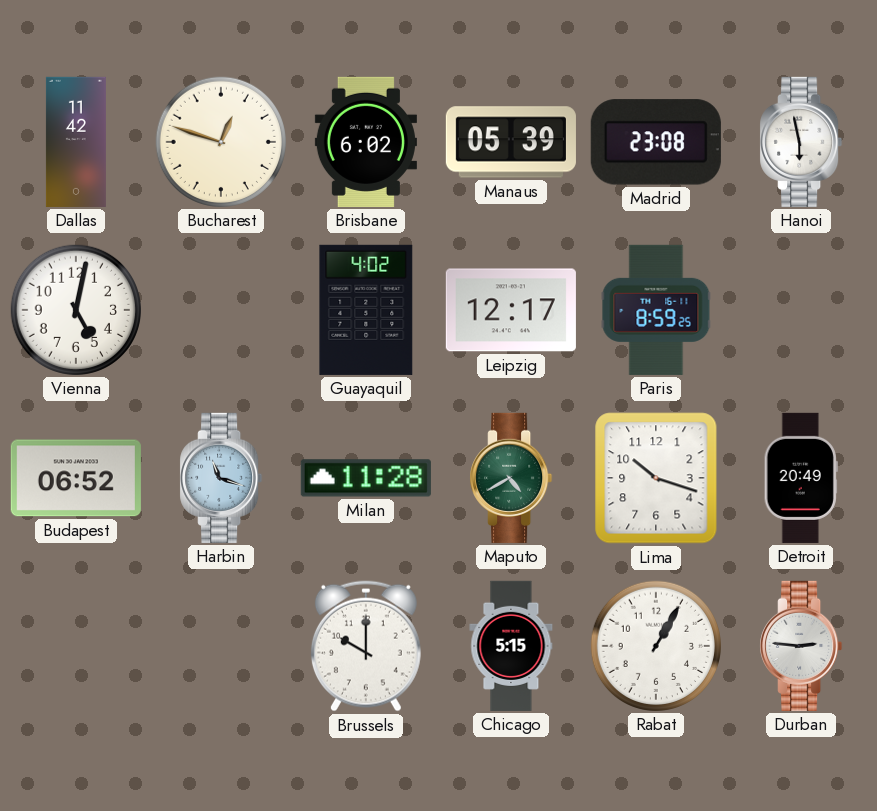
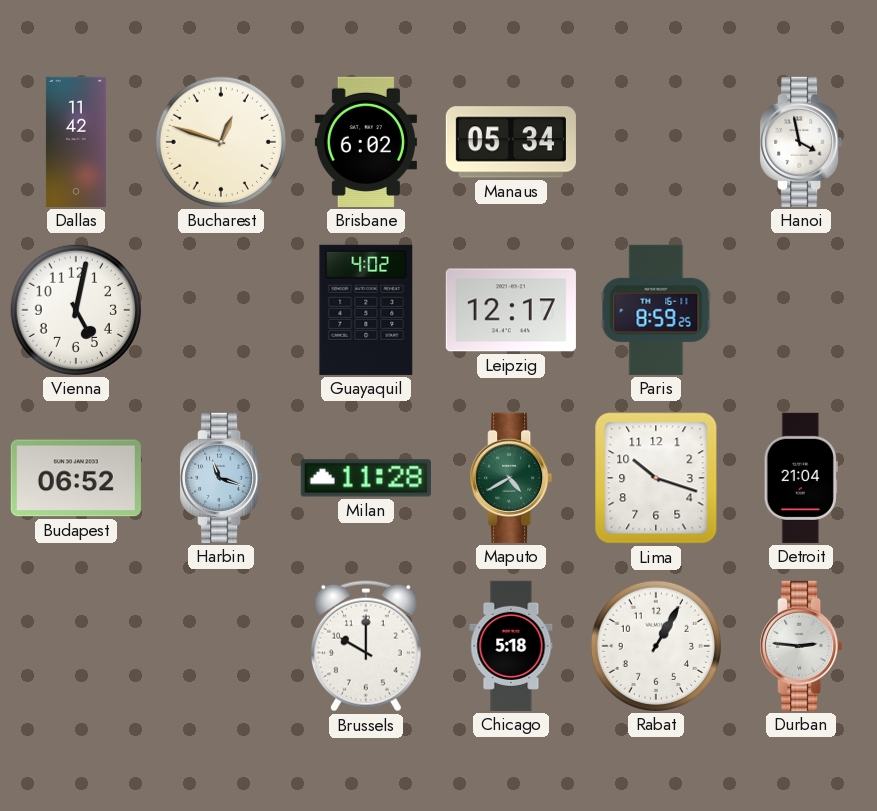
Manaus: 05:39 -> 05:34
Madrid: 23:08 -> none
Hanoi: 5:58 -> 3:58
Detroit: 20:49 -> 21:04
Chicago: 5:15 -> 5:18
